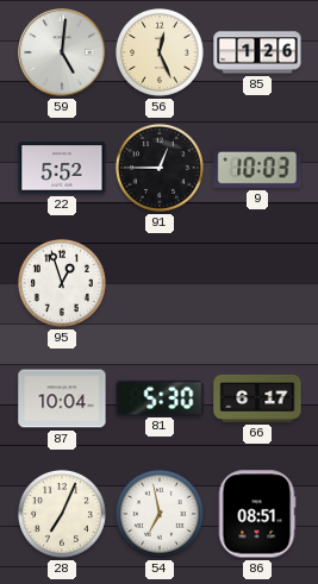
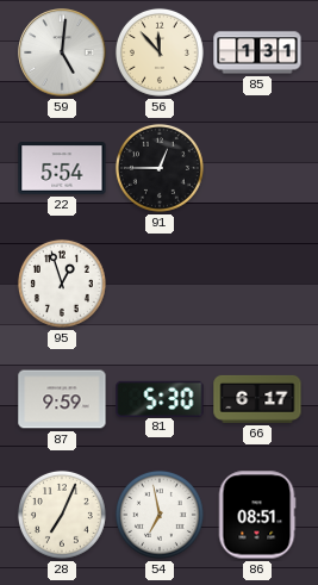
56: 12:26 -> 11:53
85: 1:26 -> 1:31
22: 5:52 -> 5:54
9: 10:03 -> none
87: 10:04 -> 9:59
